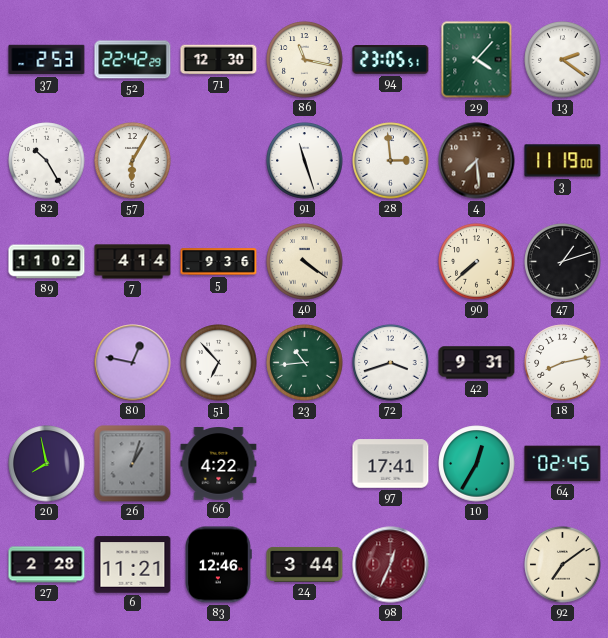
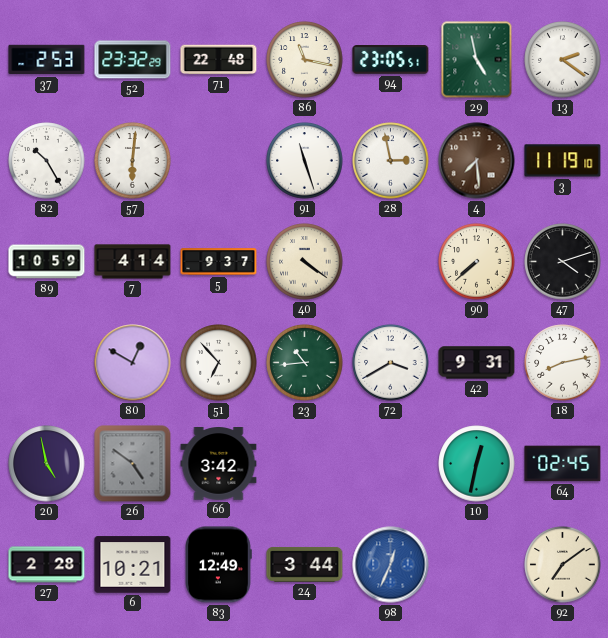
52: 22:42 -> 23:32
71: 12:30 -> 22:48
29: 4:07 -> 4:58
57: 6:05 -> 6:01
28: 2:59 -> 2:58
3: 11:19:00 -> 11:19:10
89: 11:02 -> 10:59
5: 9:36 -> 9:37
47: 1:12 -> 4:12
80: 12:47 -> 12:50
72: 3:42 -> 3:40
20: 7:58 -> 4:58
26: 1:03 -> 4:51
66: 4:22 -> 3:42
97: 17:41 -> none
10: 12:35 -> 12:32
6: 11:21 -> 10:21
83: 12:46 -> 12:49
98 dial: burgundy -> blue
